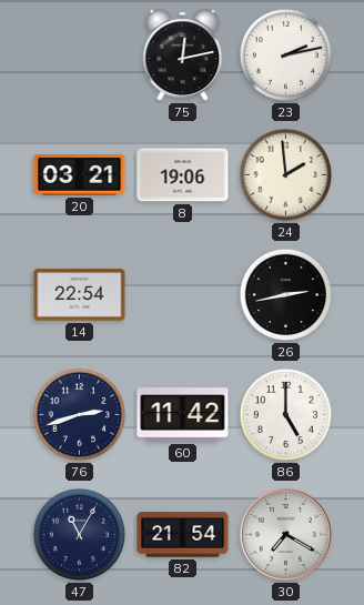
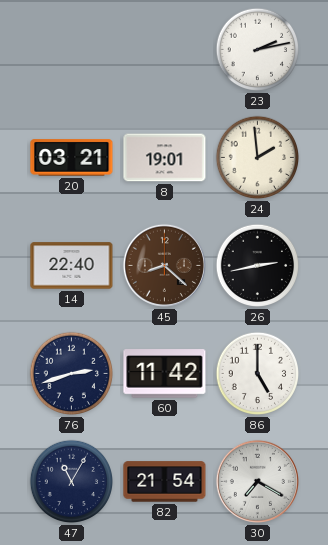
75: 12:13 -> none
8: 19:06 -> 19:01
14: 22:54 -> 22:40
45: none -> 8:22
